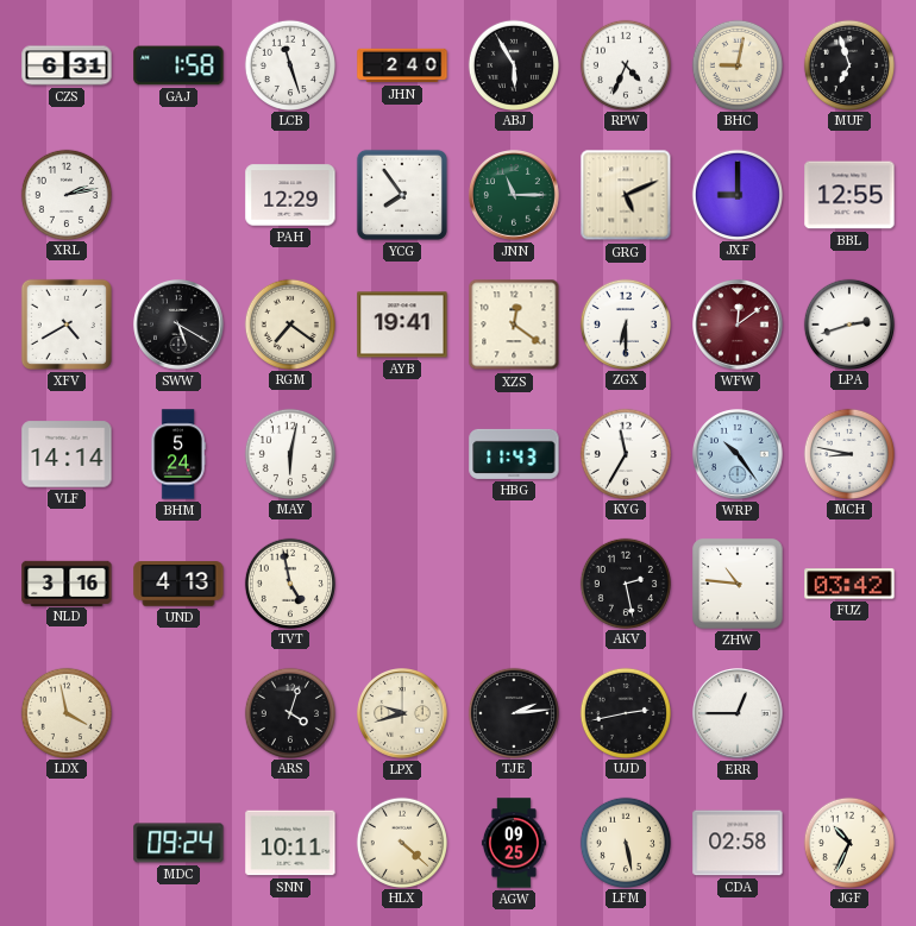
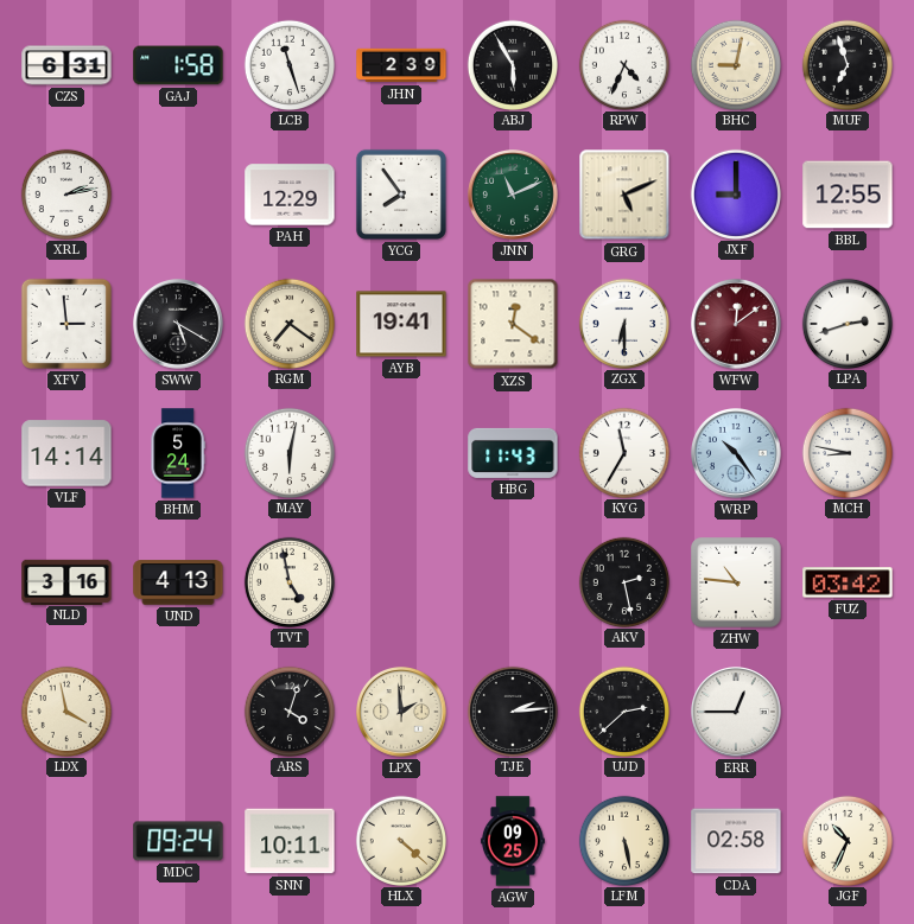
JHN: 2:40 -> 2:39
JNN: 11:15 -> 11:11
XFV: 4:40 -> 2:59
LPX: 9:42 -> 1:59
UJD: 2:43 -> 2:38
